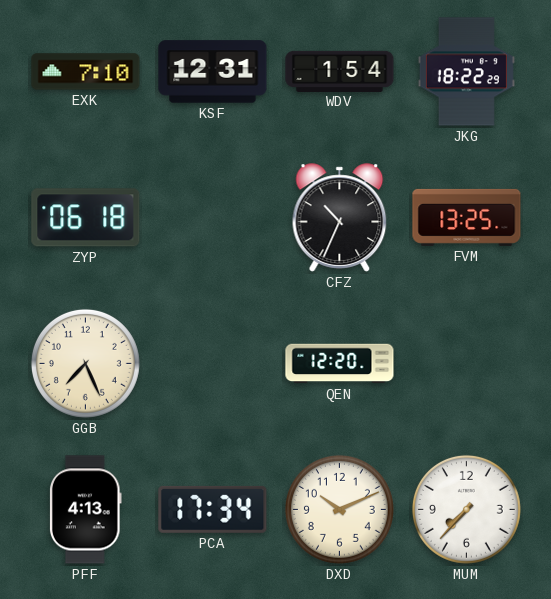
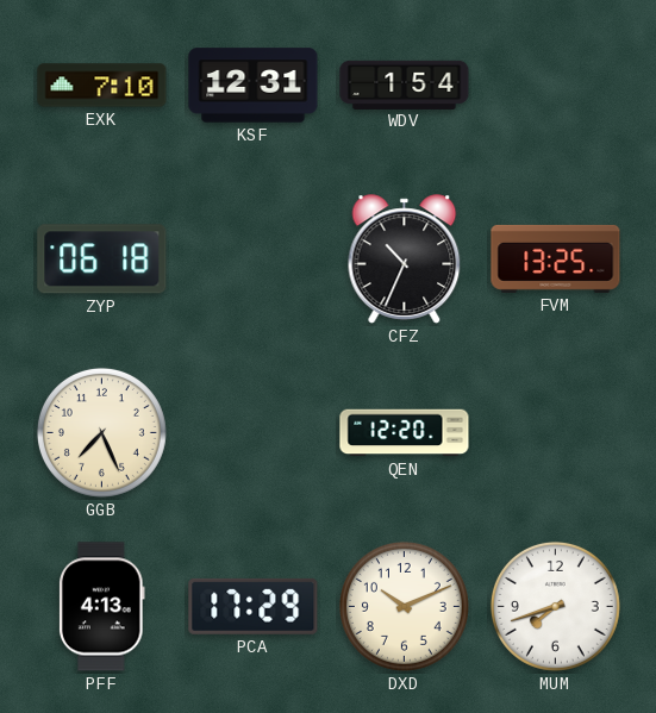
JKG: 18:22 -> none
PCA: 17:34 -> 17:29
MUM: 7:37 -> 7:42
